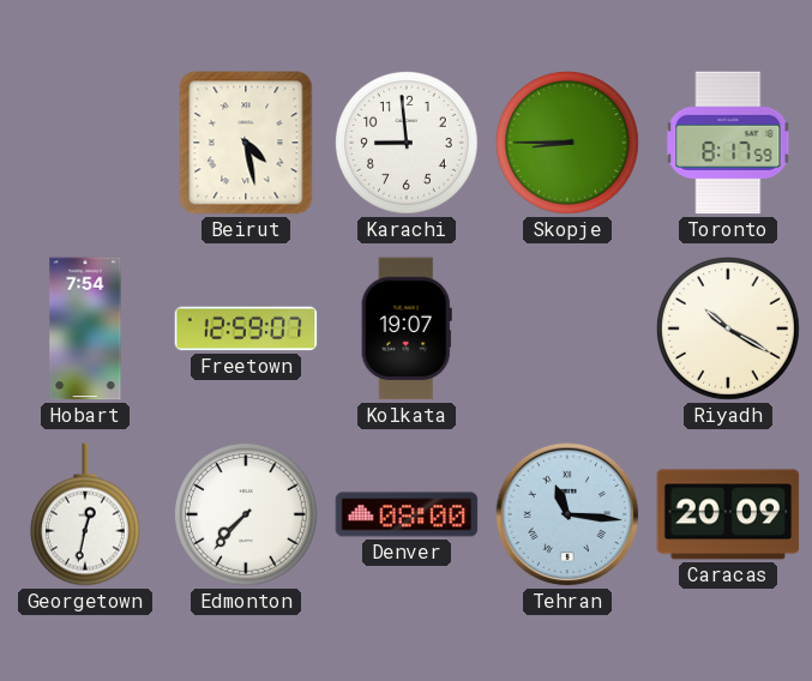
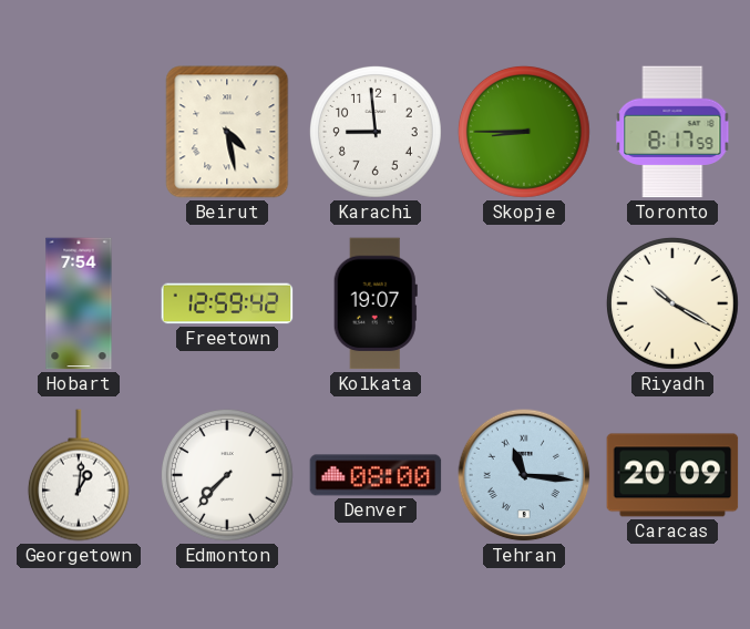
Freetown: 12:59:07 -> 12:59:42
Georgetown: 12:32 -> 1:01
